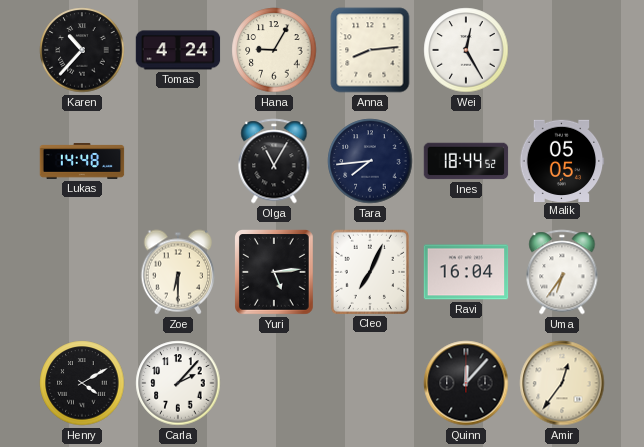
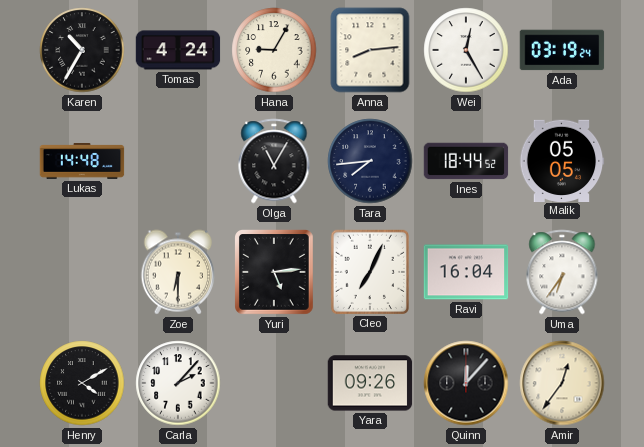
Karen: 10:37 -> 10:35
Ada: none -> 03:19
Yara: none -> 09:26
